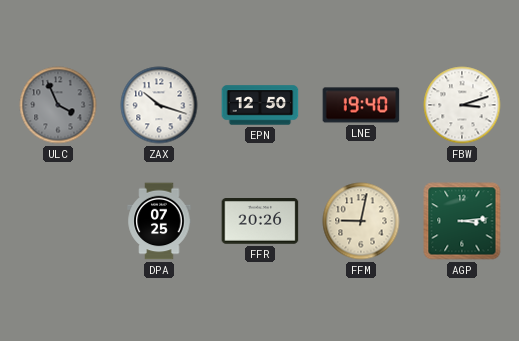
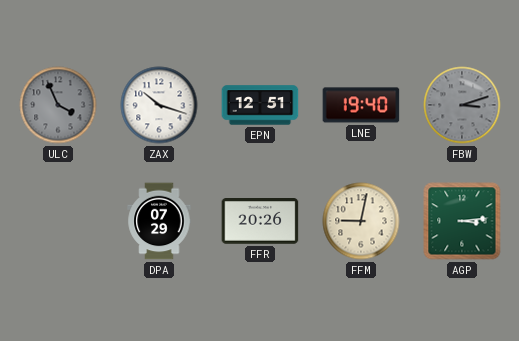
EPN: 12:50 -> 12:51
FBW dial: white -> grey
DPA: 07:25 -> 07:29
